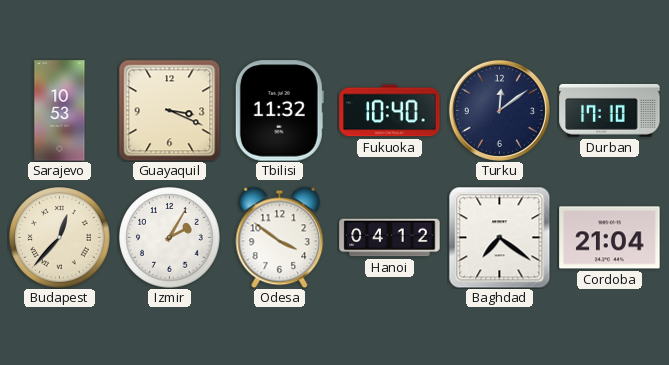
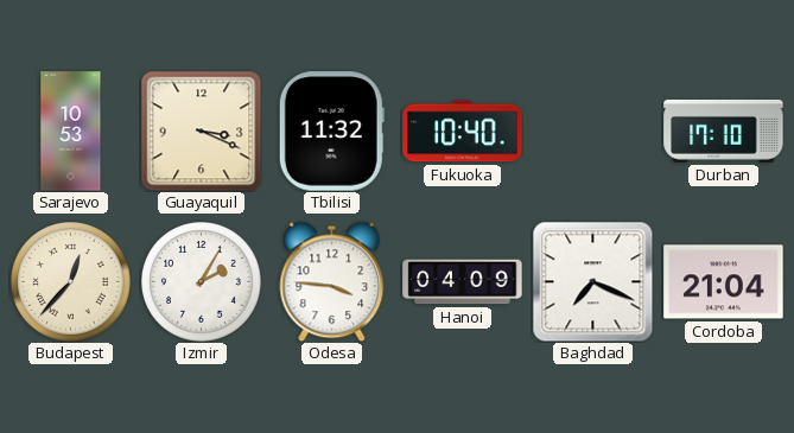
Turku: 12:09 -> none
Odesa: 3:51 -> 3:46
Hanoi: 04:12 -> 04:09
Baghdad: 7:21 -> 7:19
